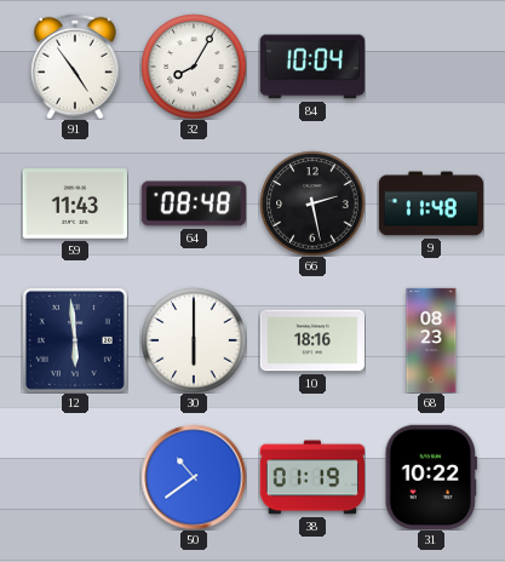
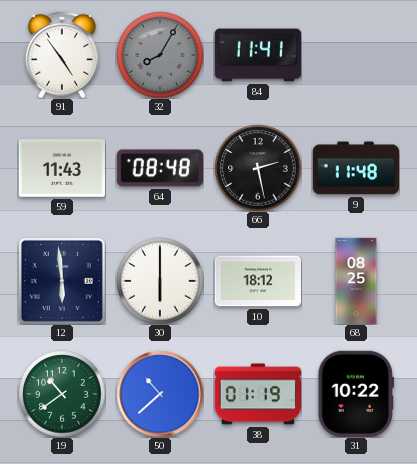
32 dial: white -> grey
84: 10:04 -> 11:41
10: 18:16 -> 18:12
68: 08:23 -> 08:25
19: none -> 10:39
50: 10:39 -> 10:38
